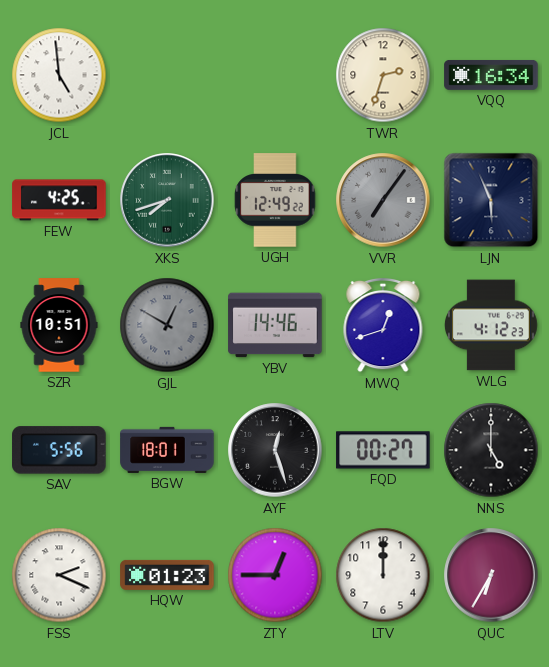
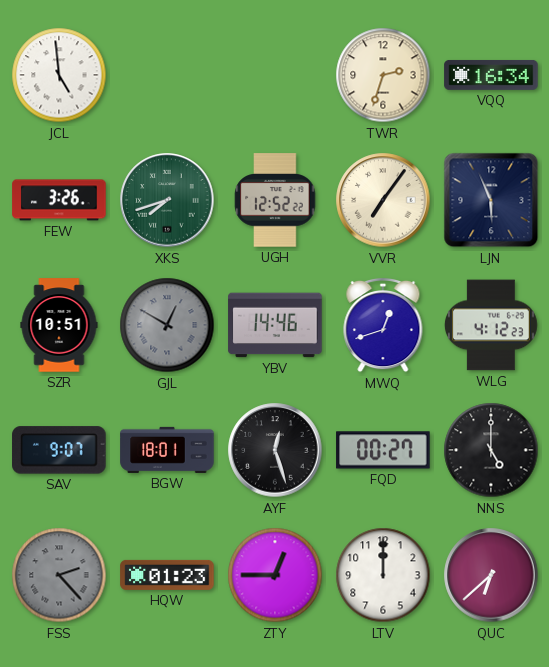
FEW: 4:25 -> 3:26
UGH: 12:49 -> 12:52
VVR dial: grey -> cream
SAV: 5:56 -> 9:07
FSS: 2:19 -> 2:23
FSS dial: white -> grey
QUC: 6:35 -> 6:38
